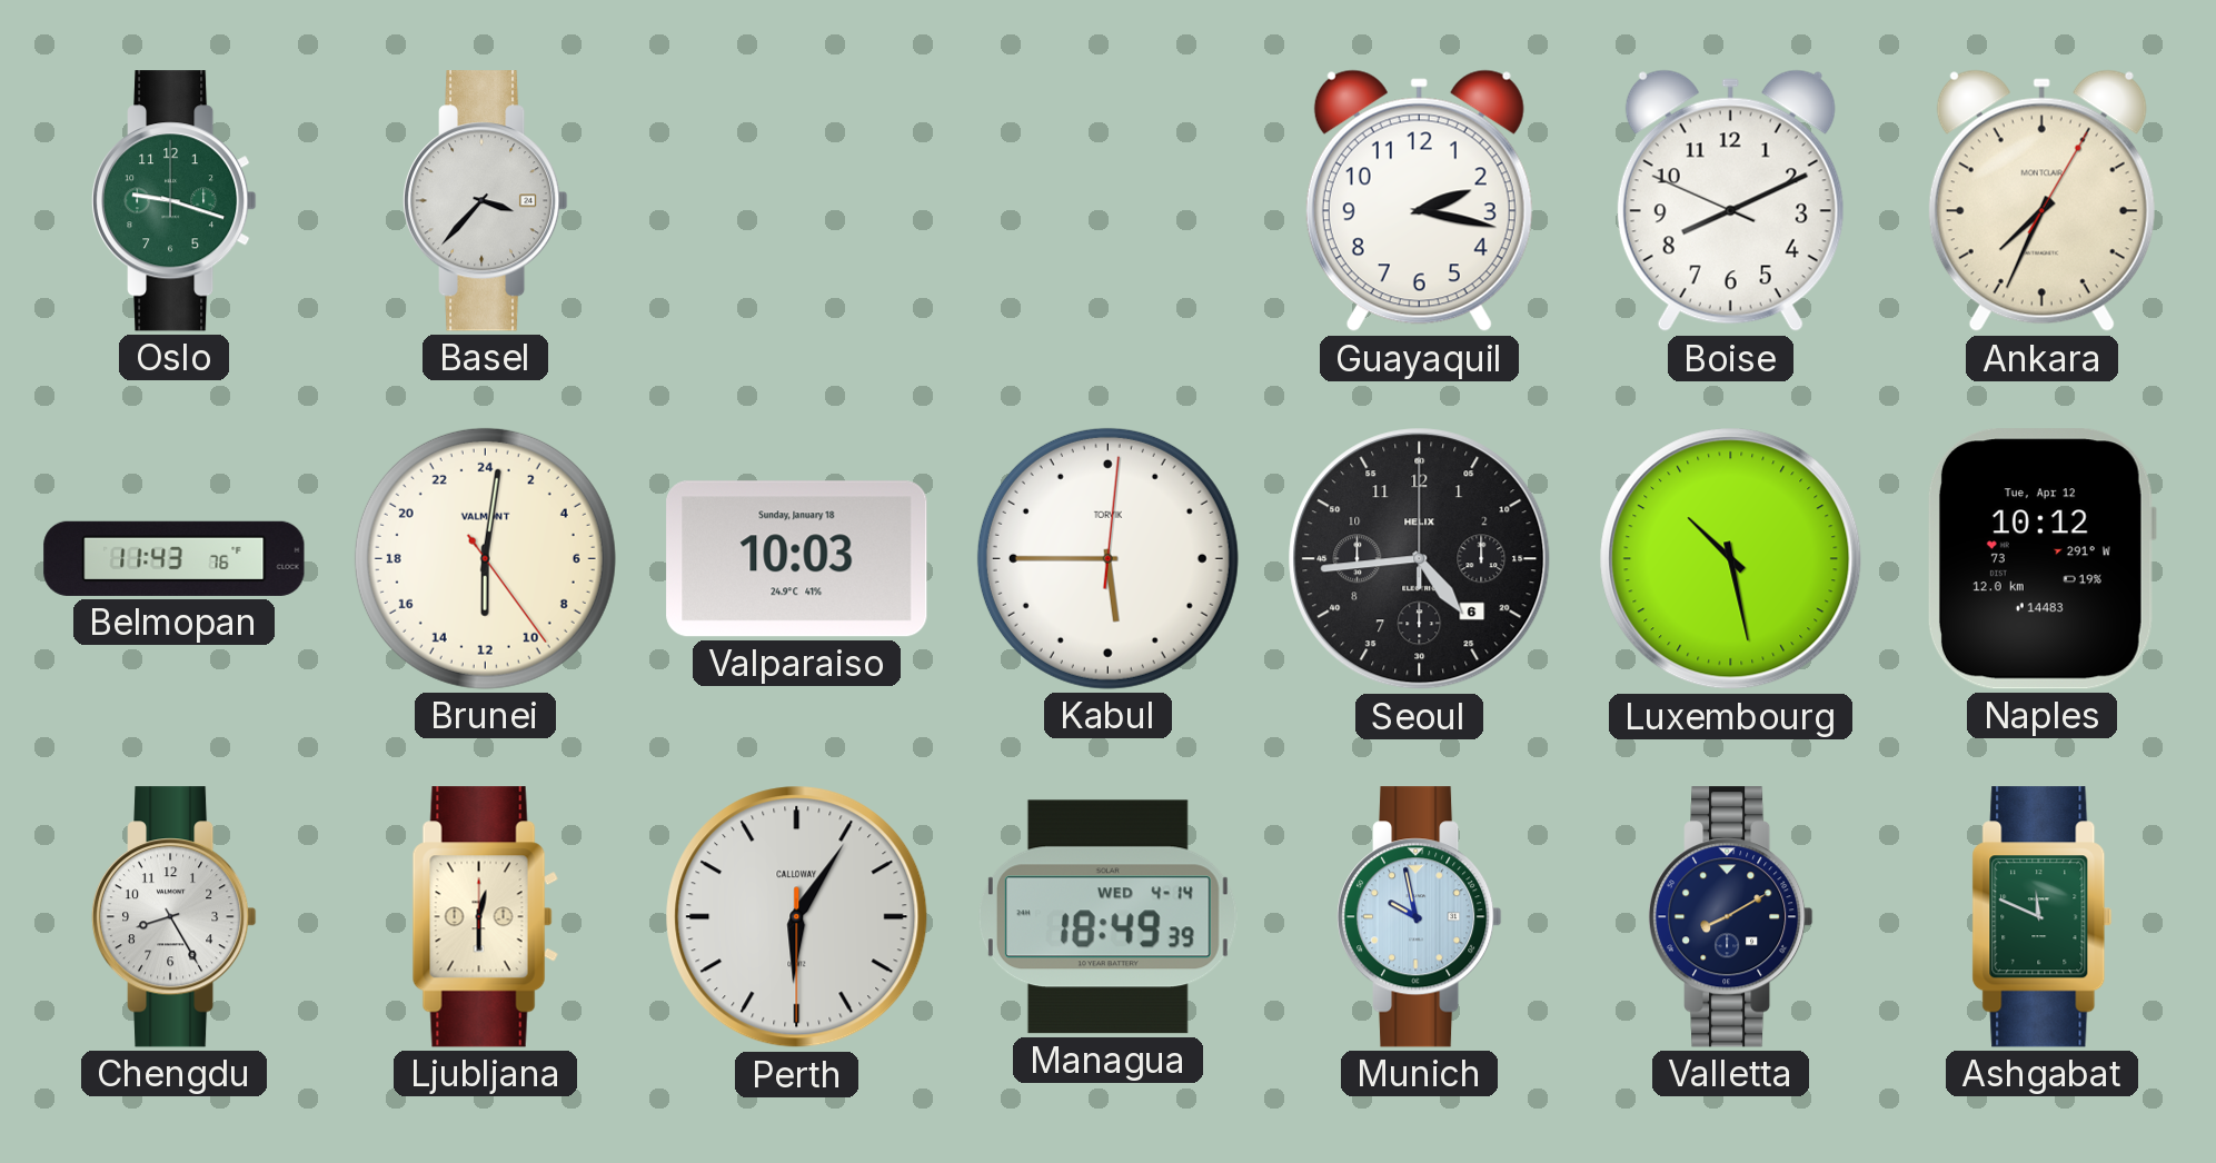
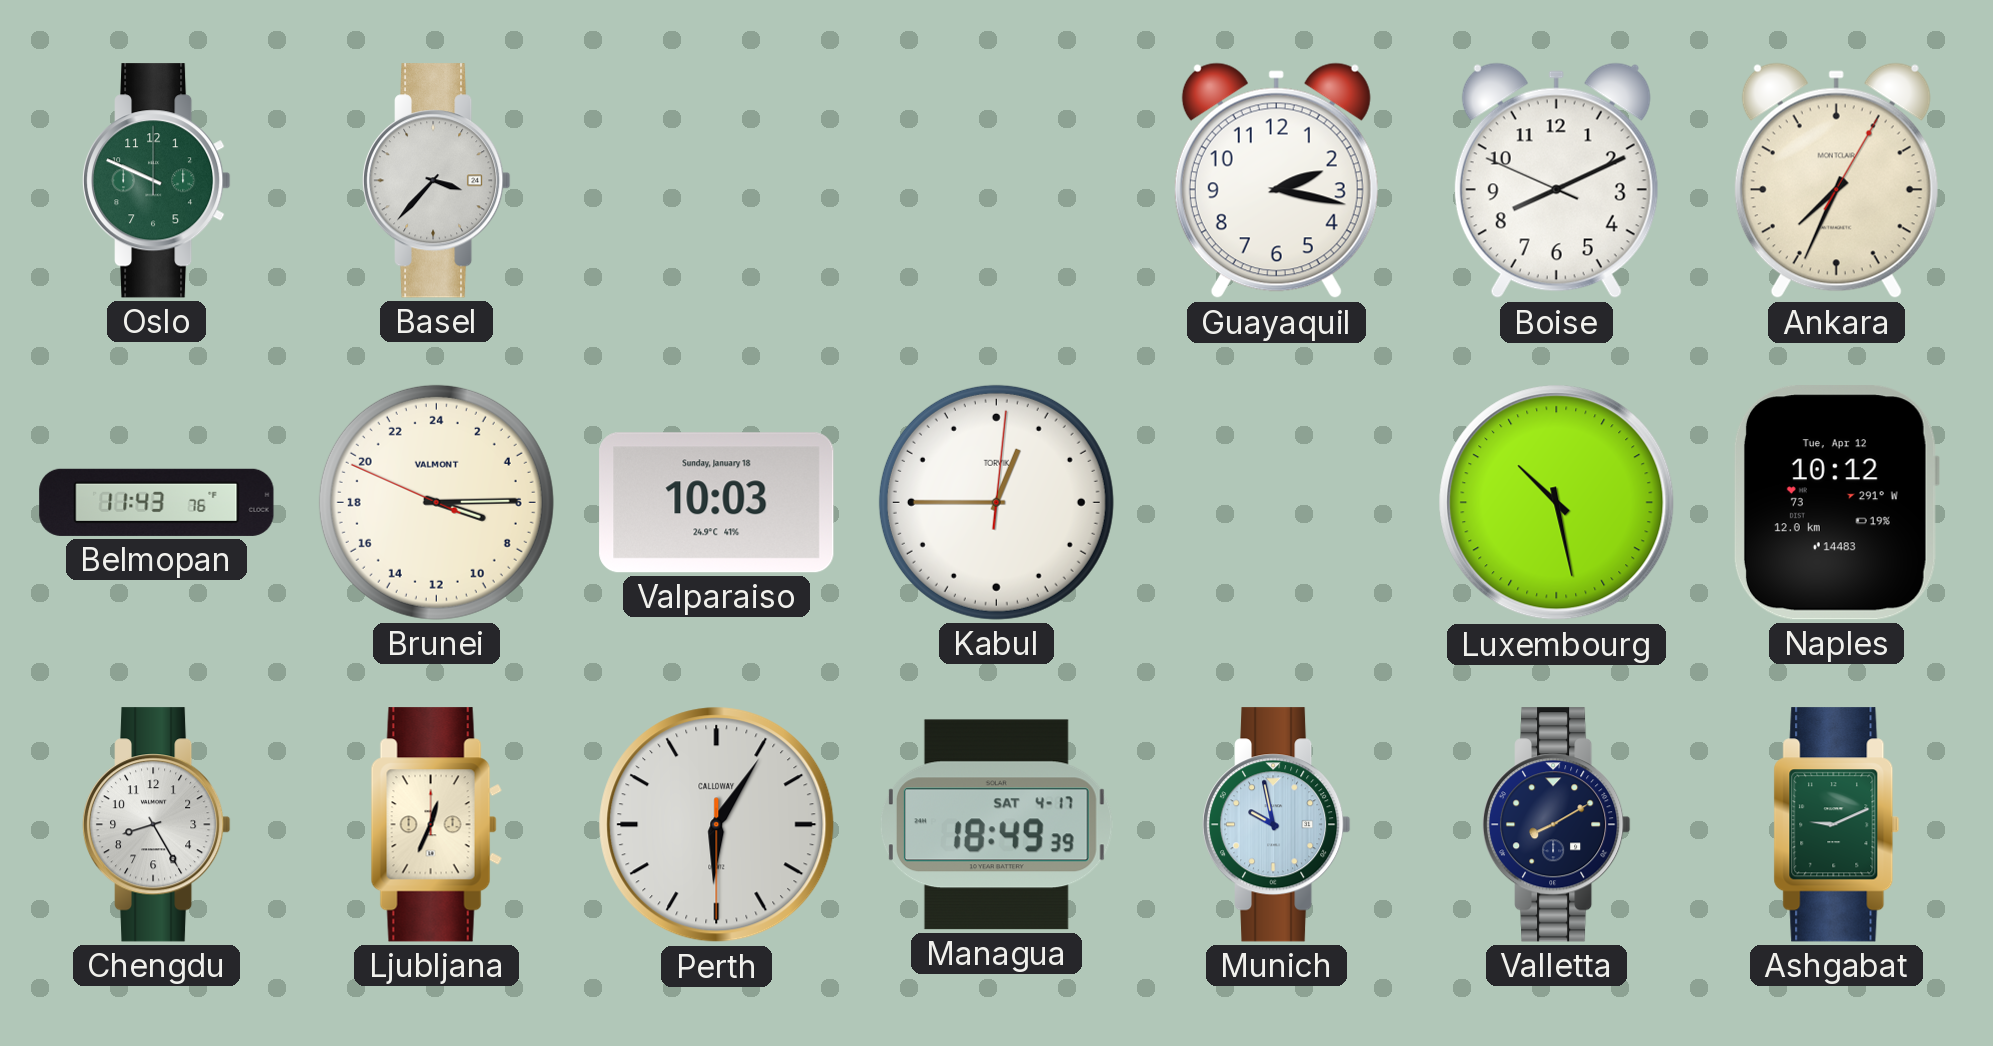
Oslo: 9:18 -> 9:49
Brunei: 12:01 -> 7:14
Kabul: 5:45 -> 12:45
Seoul: 4:44 -> none
Ljubljana: 12:30 -> 12:34
Managua date: WED 4-14 -> SAT 4-17
Ashgabat: 11:49 -> 9:11
